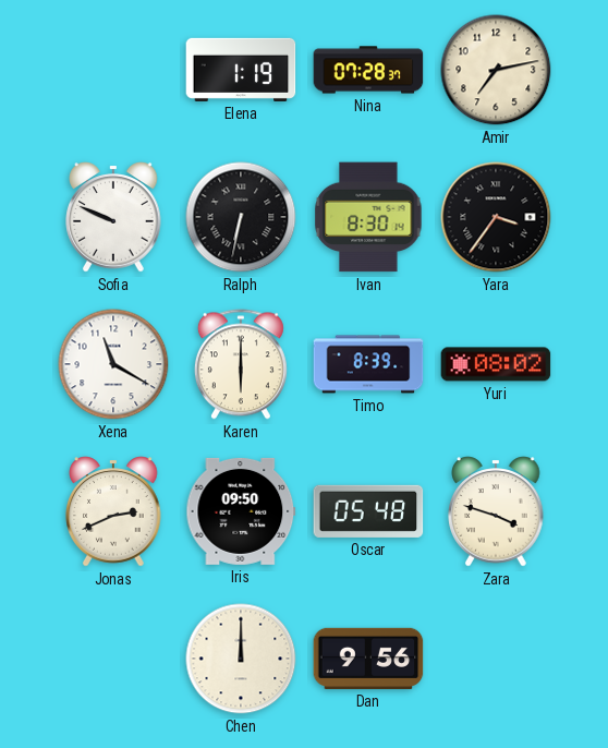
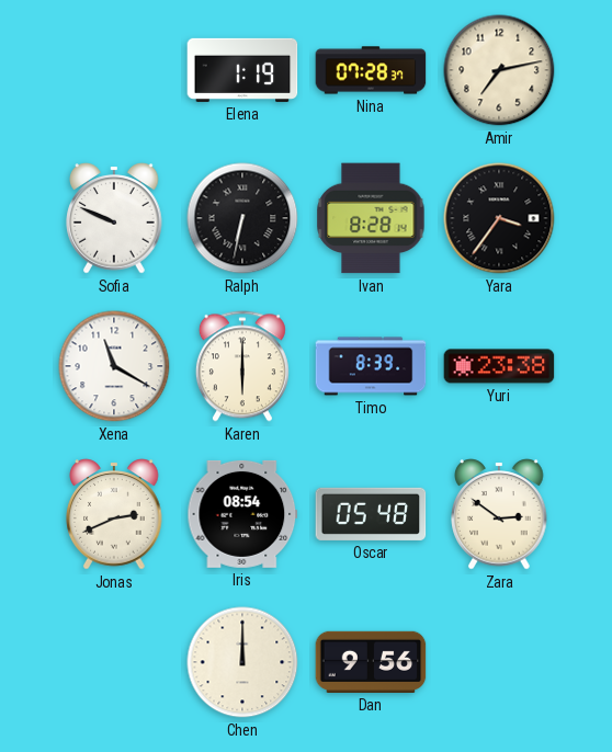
Ivan: 8:30 -> 8:28
Yuri: 08:02 -> 23:38
Iris: 09:50 -> 08:54
Zara: 3:48 -> 2:51
